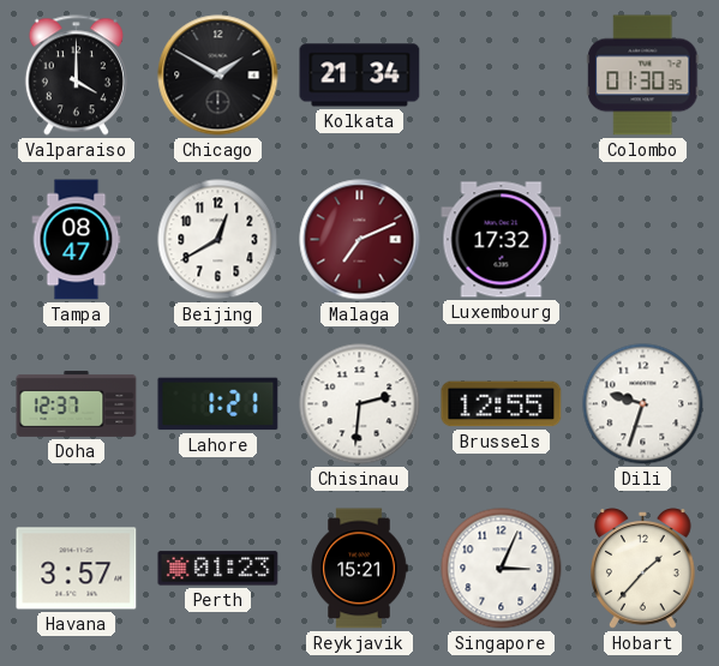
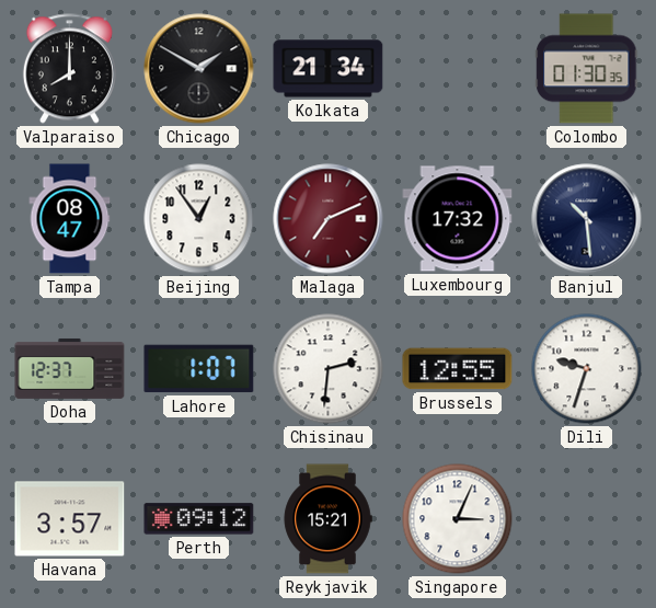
Valparaiso: 4:00 -> 8:00
Beijing: 12:40 -> 12:54
Banjul: none -> 10:29
Lahore: 1:21 -> 1:07
Perth: 01:23 -> 09:12
Hobart: 1:37 -> none
